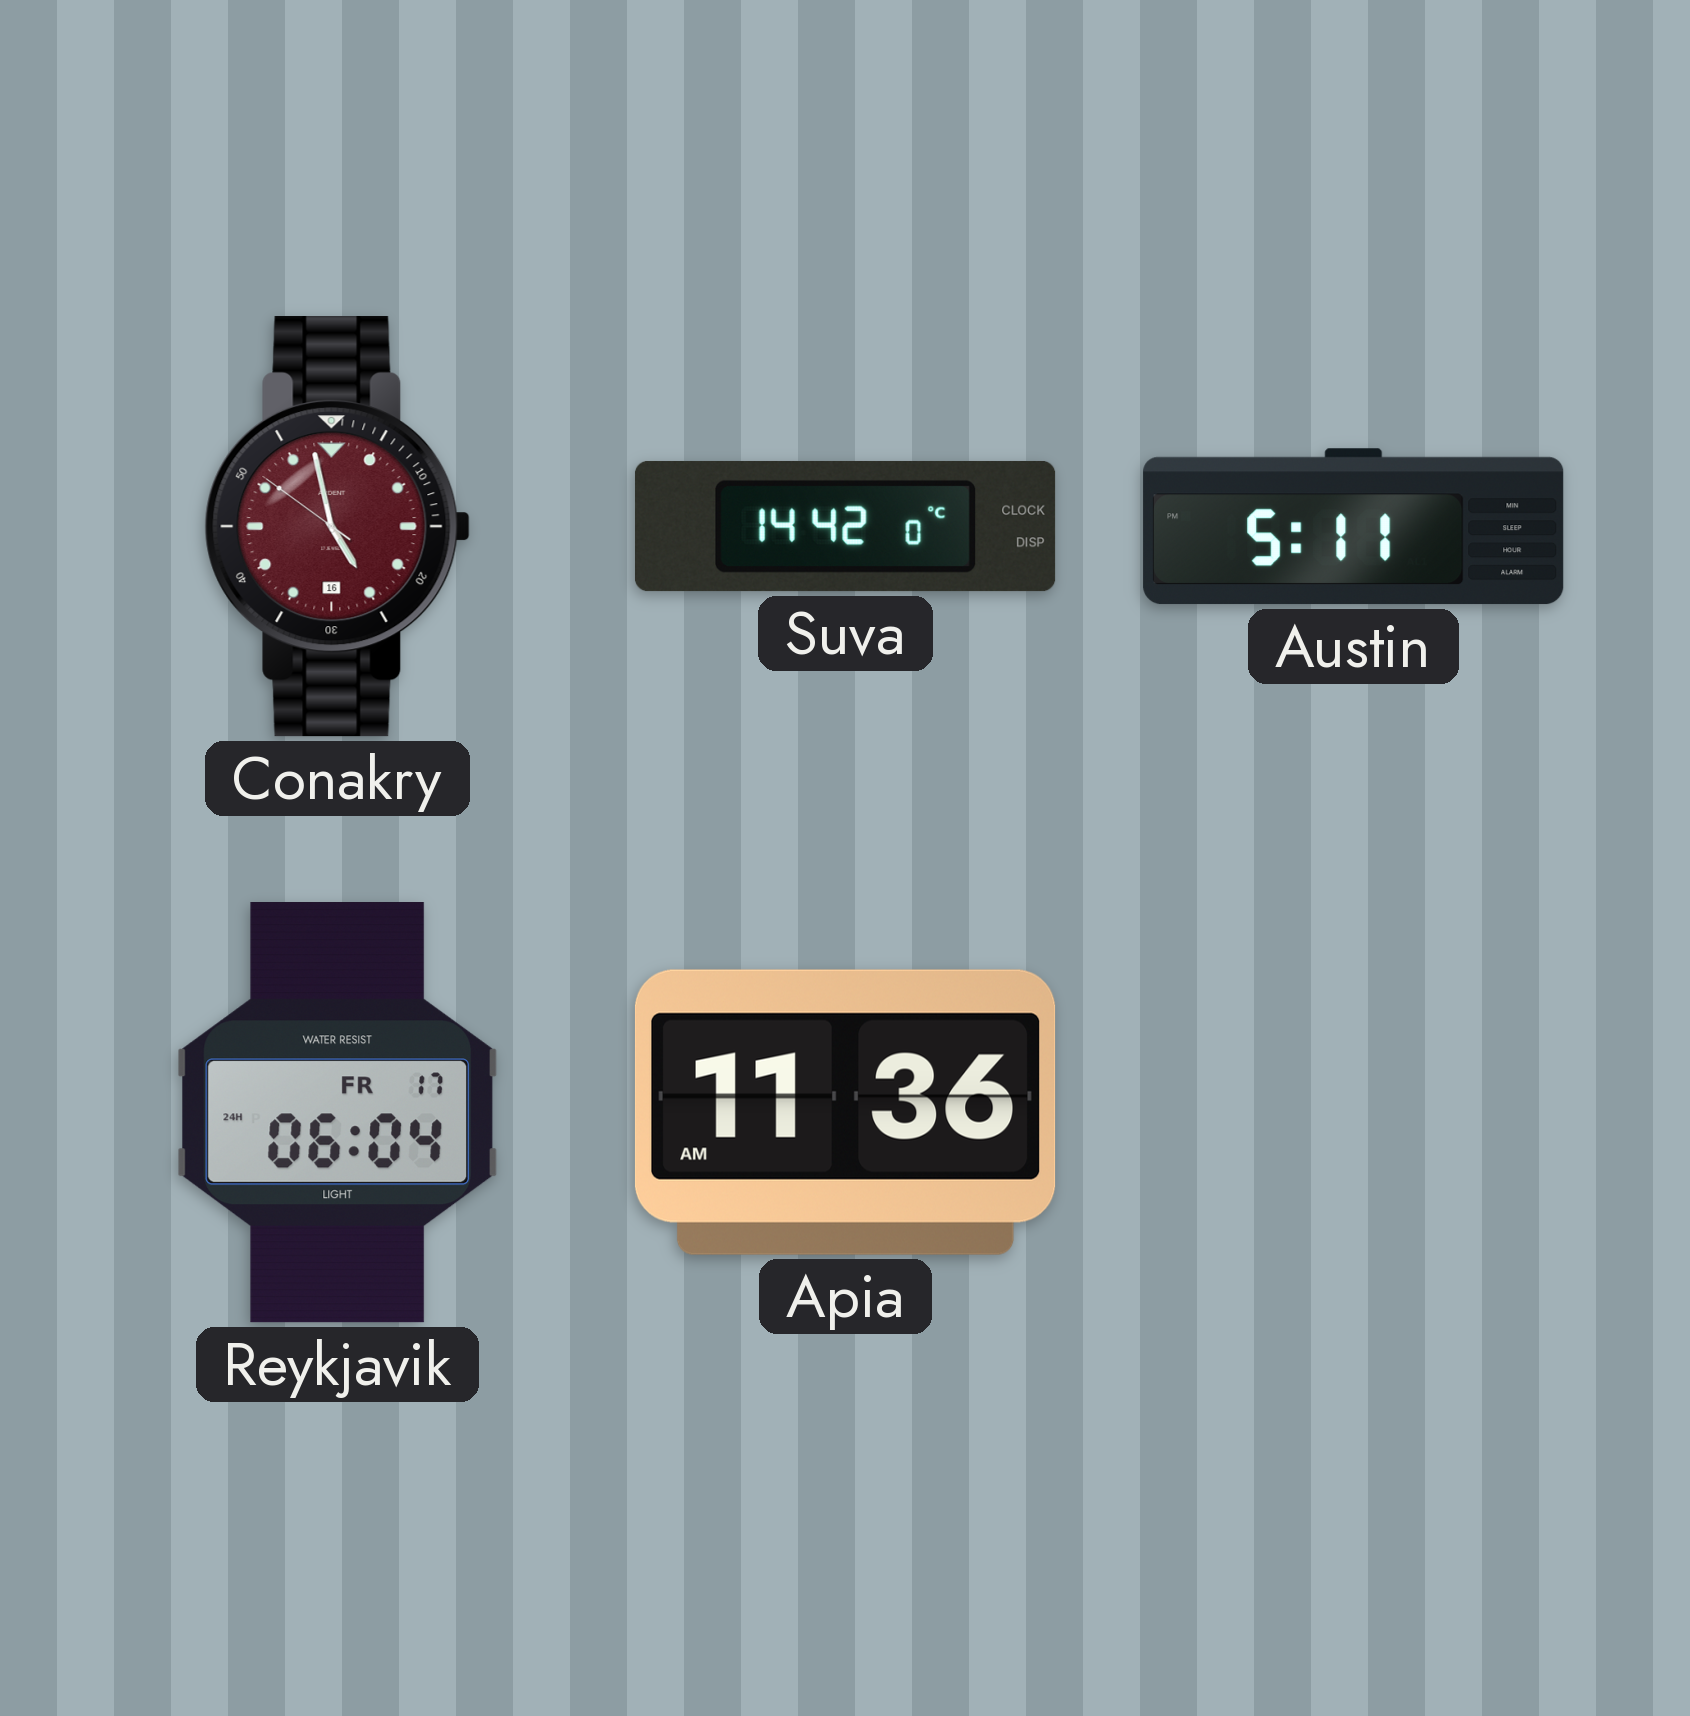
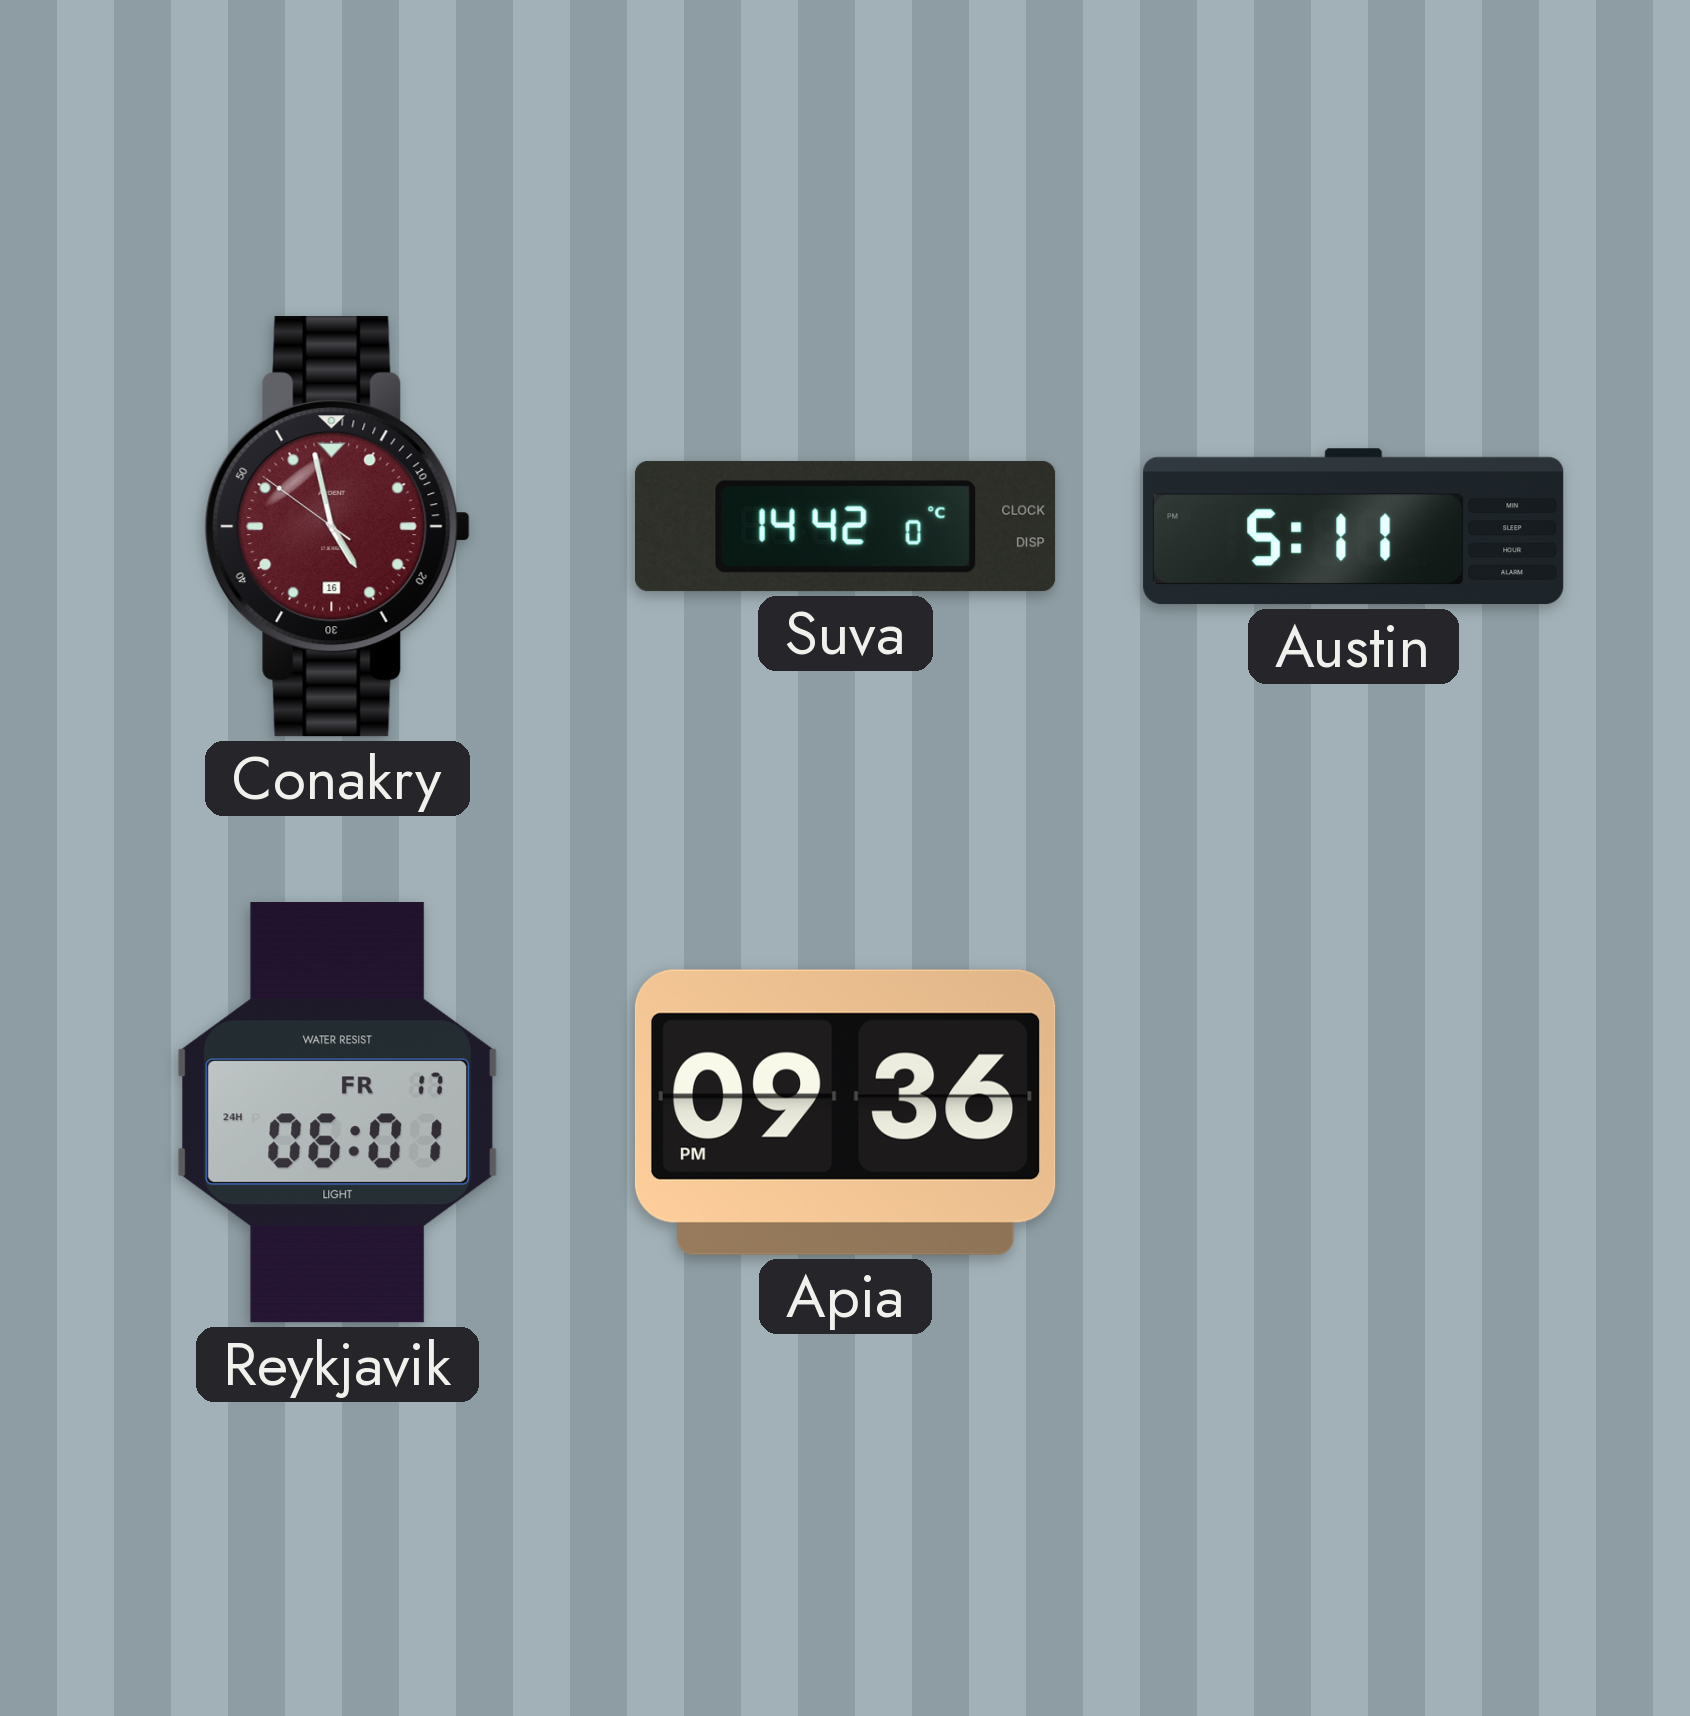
Reykjavik: 06:04 -> 06:01
Apia: 11:36 -> 09:36
